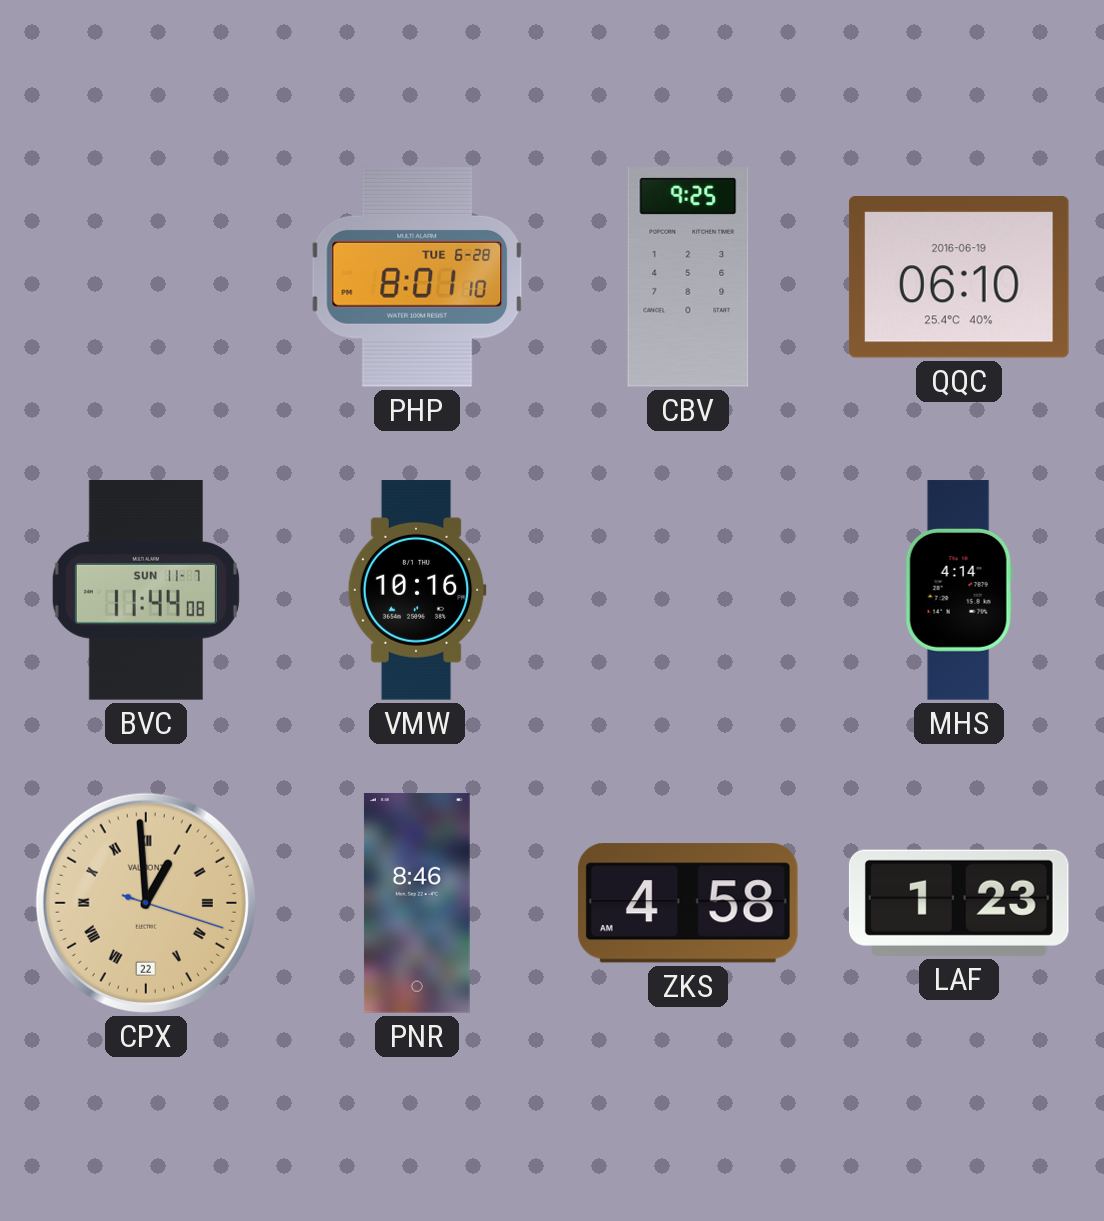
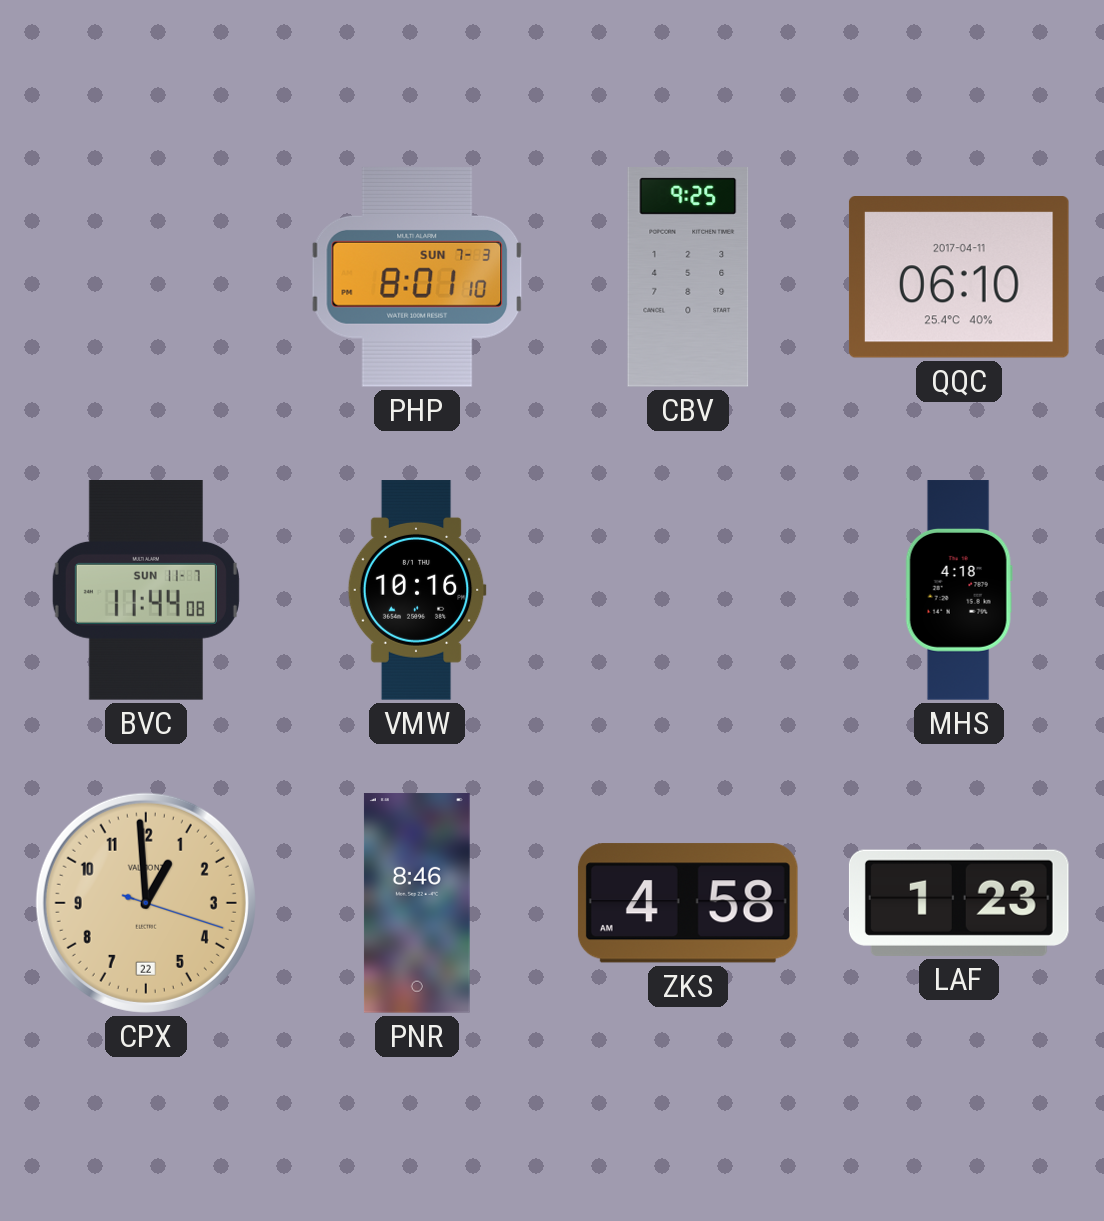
PHP date: TUE 6-28 -> SUN 7-3
QQC date: 2016-06-19 -> 2017-04-11
MHS: 4:14 -> 4:18
CPX numerals: Roman -> Arabic
